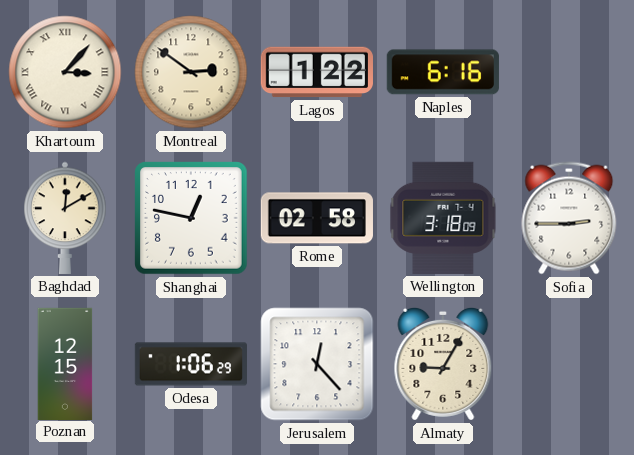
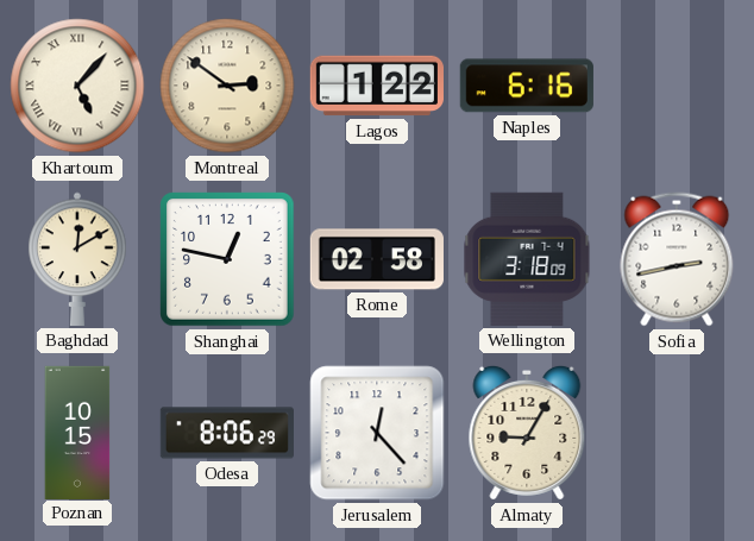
Khartoum: 3:07 -> 5:07
Sofia: 2:45 -> 2:43
Poznan: 12:15 -> 10:15
Odesa: 1:06 -> 8:06
